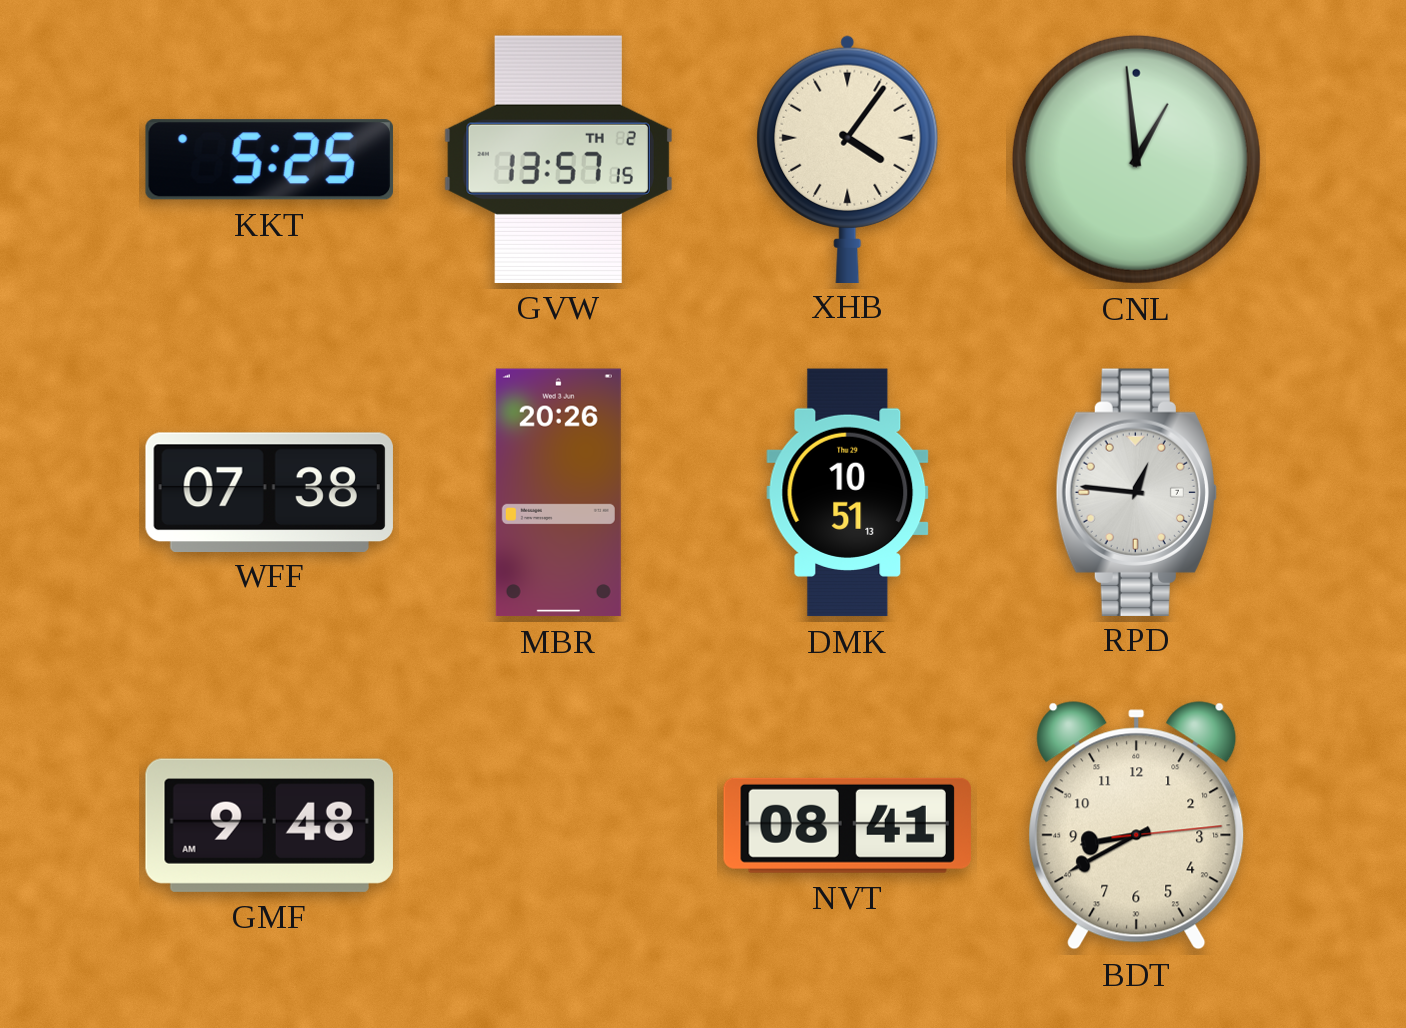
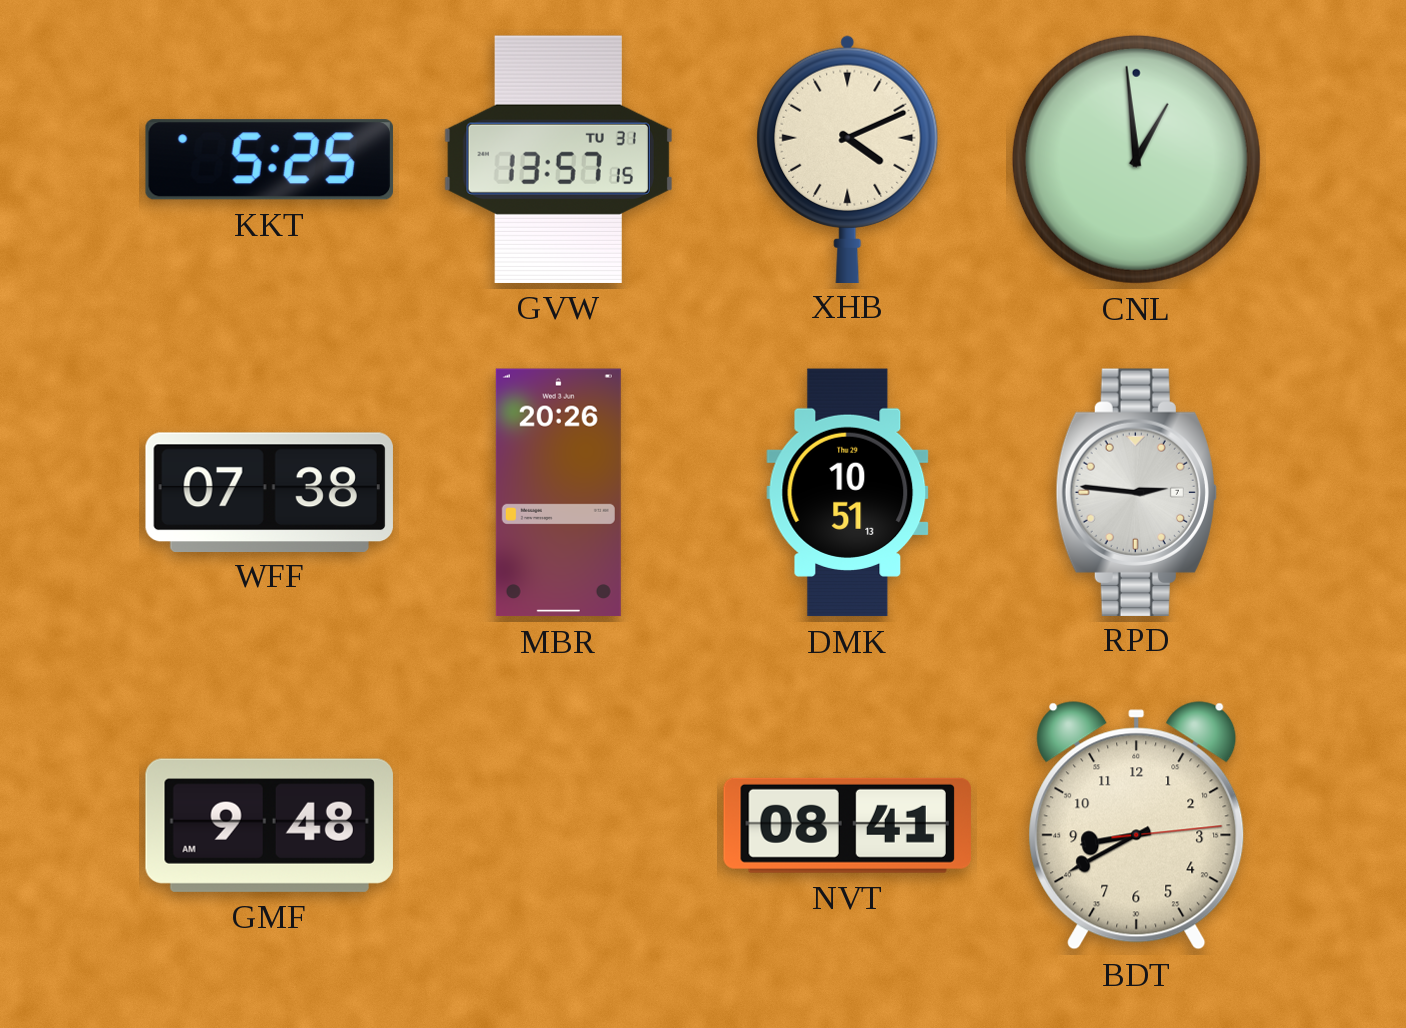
GVW date: TH 2 -> TU 31
XHB: 4:06 -> 4:11
RPD: 12:46 -> 2:46
